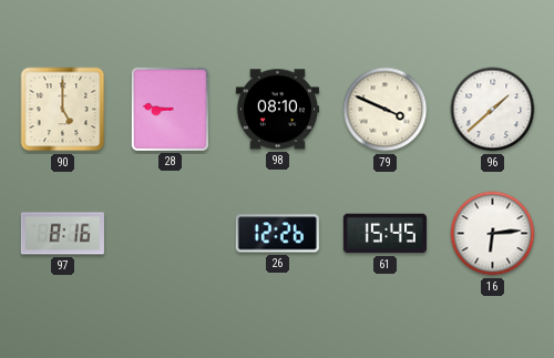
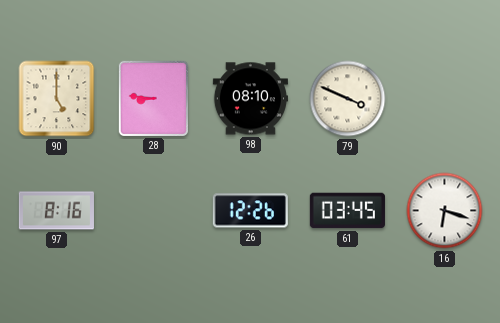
96: 1:38 -> none
61: 15:45 -> 03:45
16: 6:14 -> 6:18
